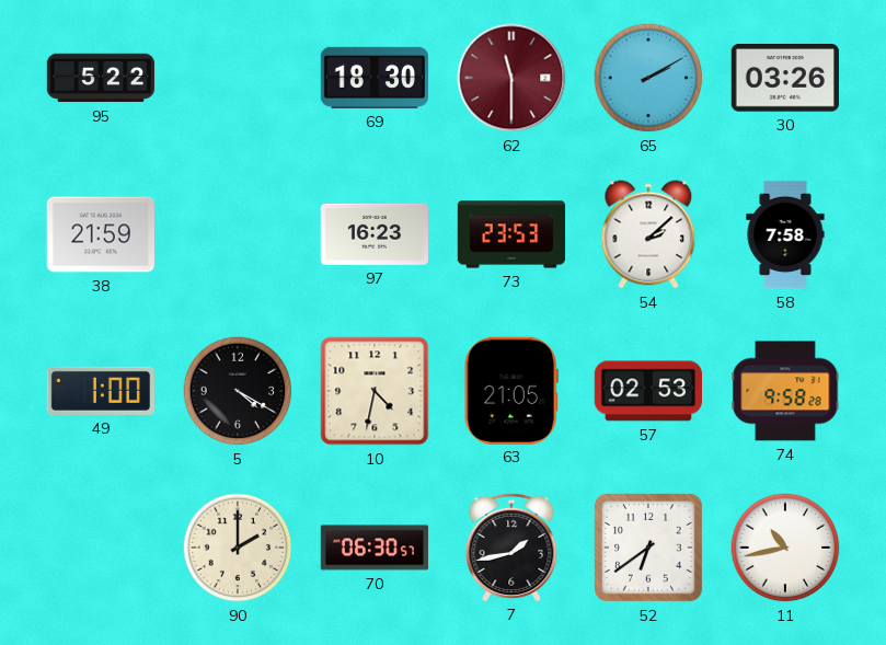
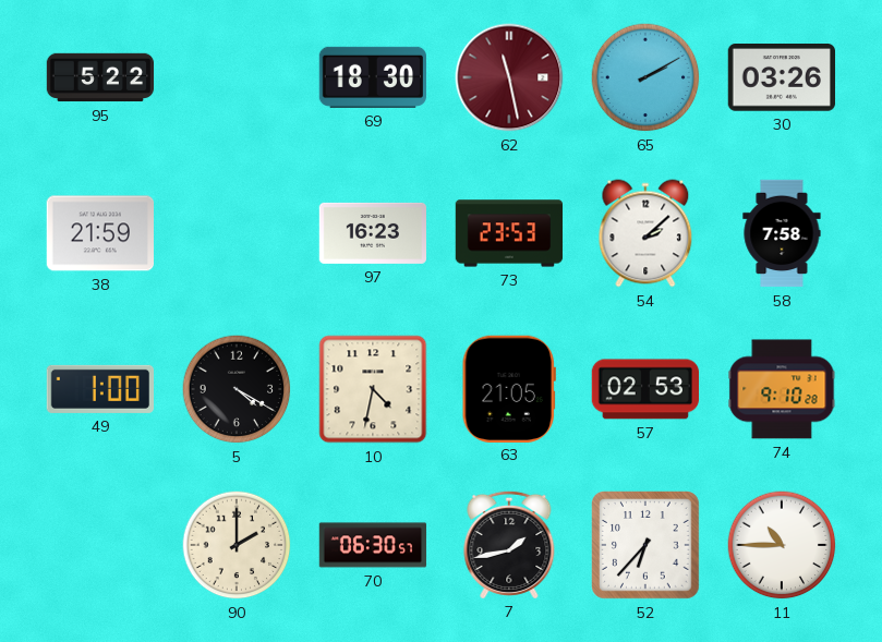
62: 11:30 -> 11:28
74: 9:58 -> 9:10
52: 6:39 -> 6:37
11: 10:43 -> 10:45
